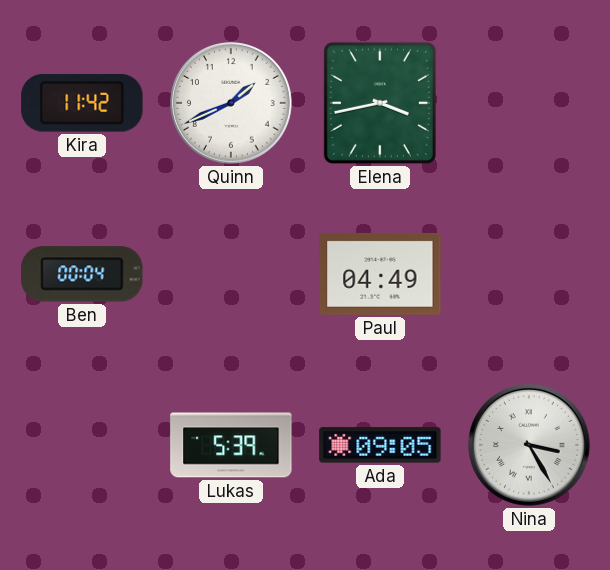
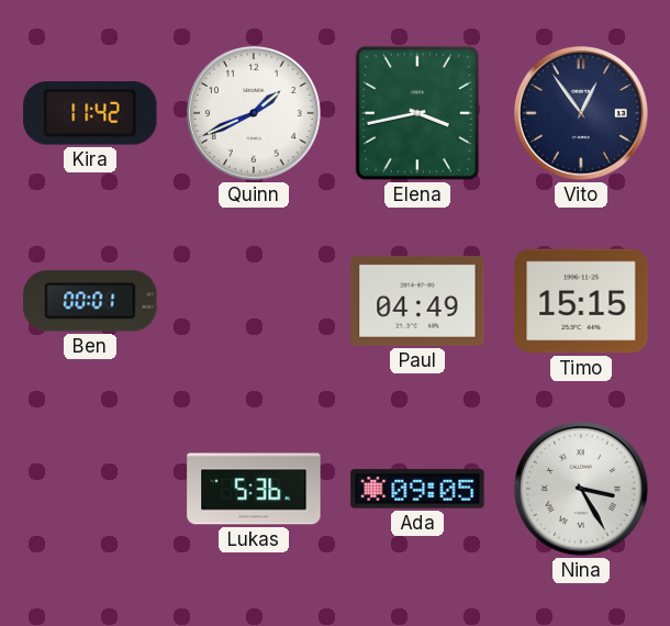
Vito: none -> 12:54
Ben: 00:04 -> 00:01
Timo: none -> 15:15
Lukas: 5:39 -> 5:36
